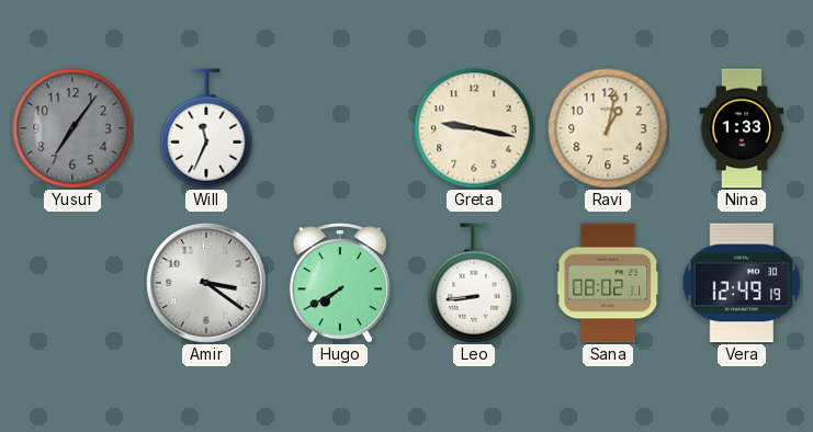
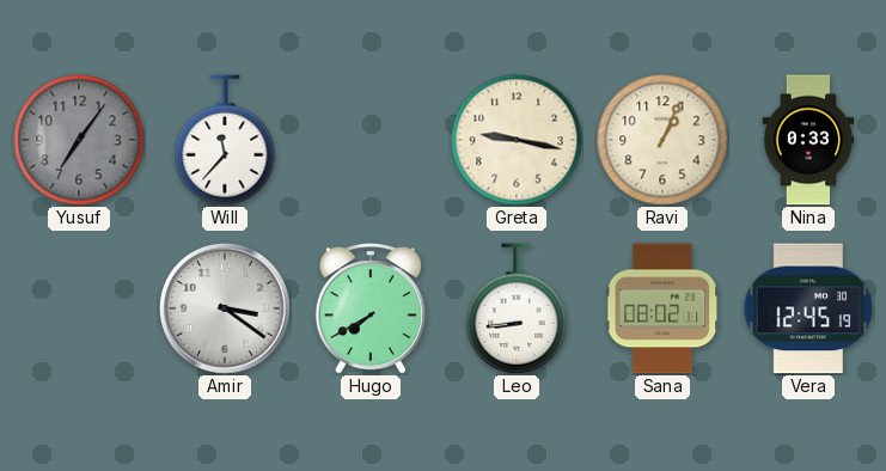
Will: 11:34 -> 11:37
Ravi: 1:02 -> 1:04
Nina: 1:33 -> 0:33
Vera: 12:49 -> 12:45
